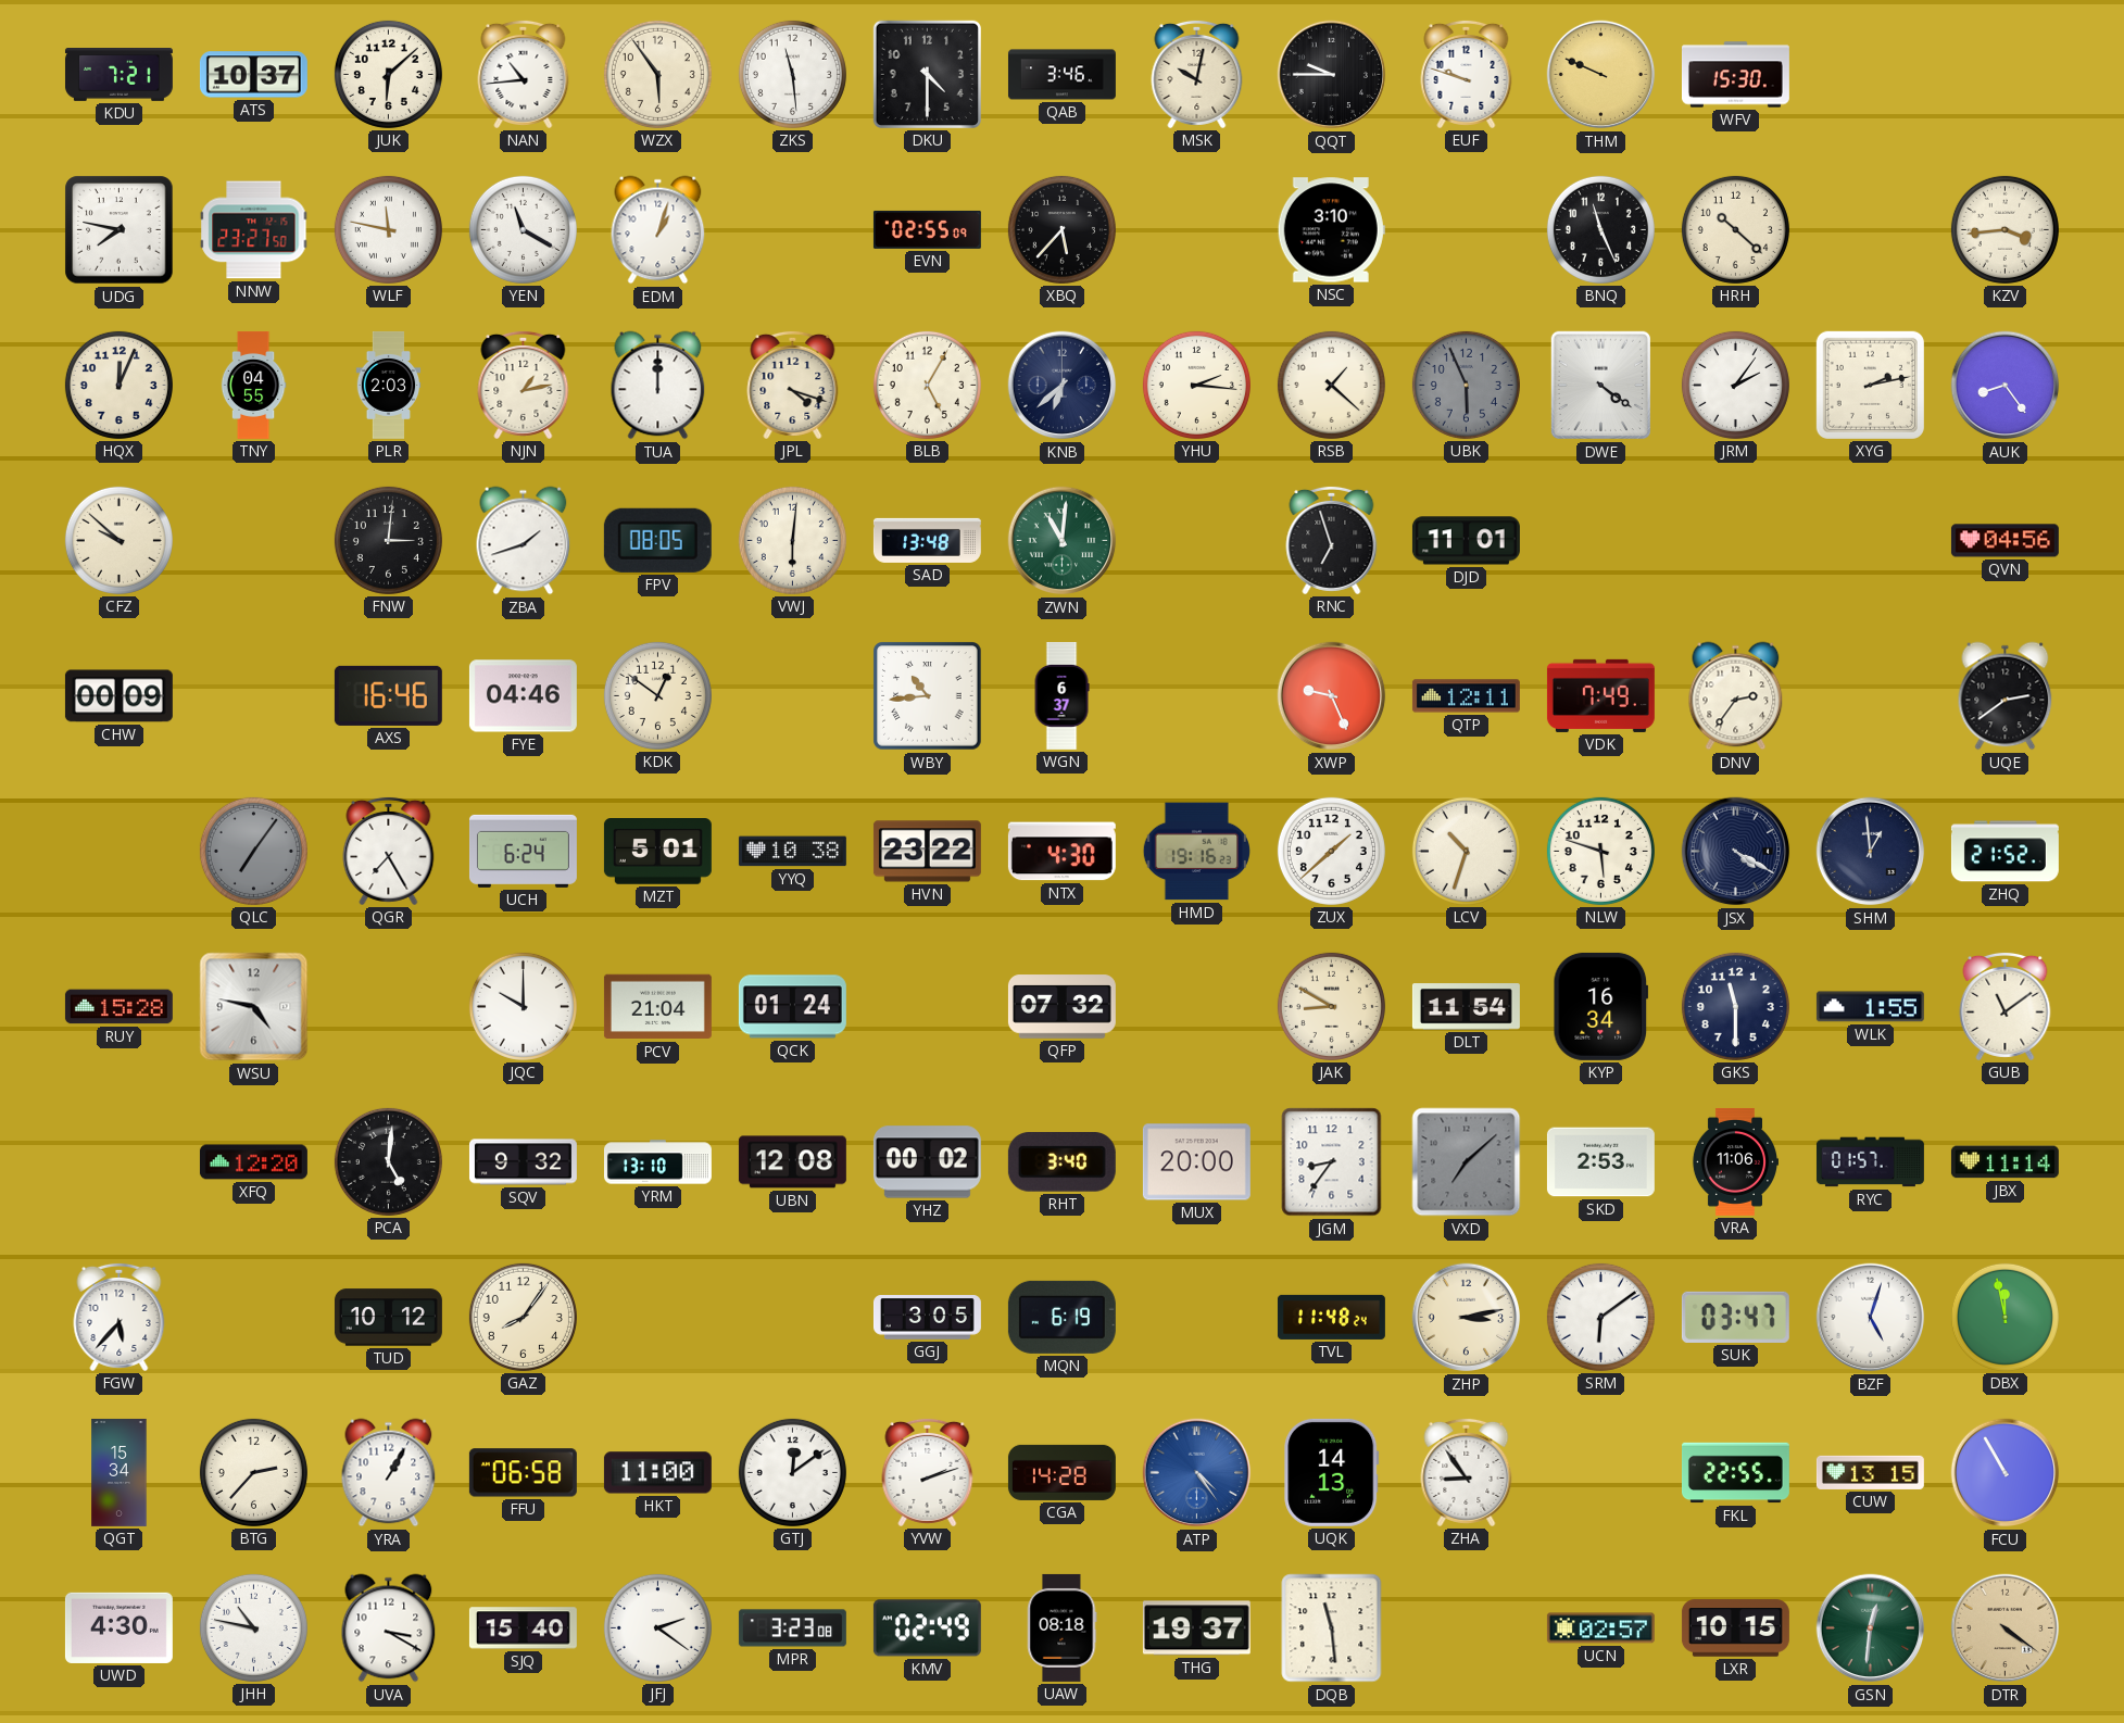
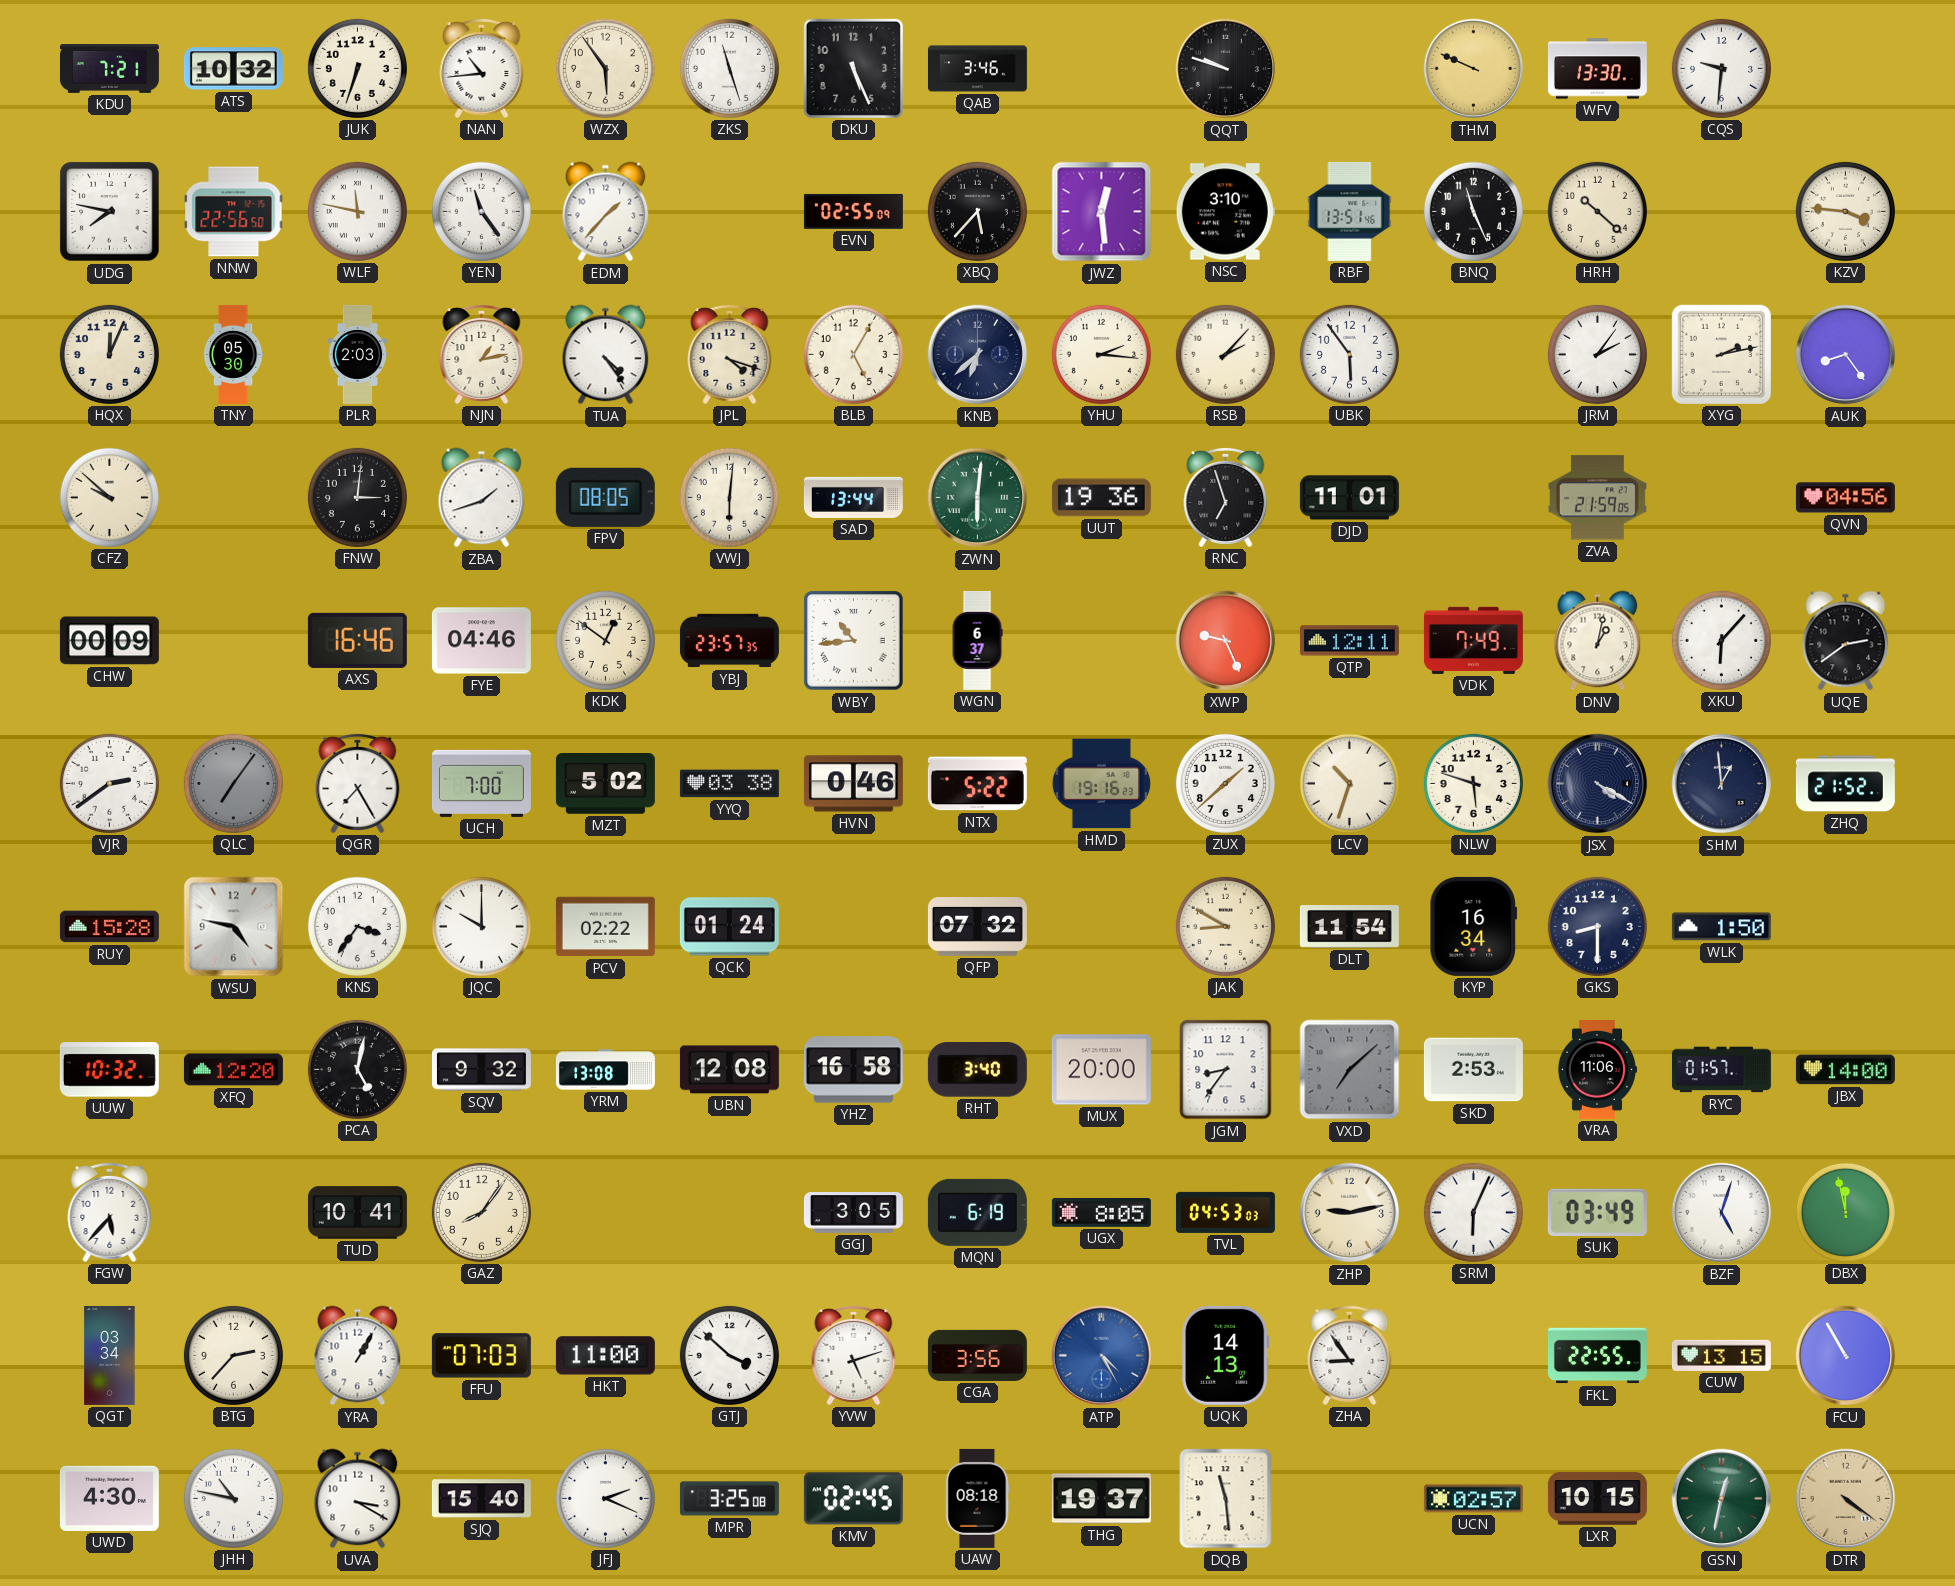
ATS: 10:37 -> 10:32
JUK: 6:08 -> 6:33
ZKS: 11:29 -> 11:27
DKU: 4:30 -> 5:26
MSK: 10:02 -> none
QQT: 9:45 -> 9:48
EUF: 9:48 -> none
WFV: 15:30 -> 13:30
CQS: none -> 9:31
NNW: 23:27 -> 22:56
YEN: 11:20 -> 11:24
EDM: 1:03 -> 1:37
JWZ: none -> 12:29
RBF: none -> 13:51
KZV: 3:44 -> 3:46
TNY: 04:55 -> 05:30
TUA: 12:00 -> 4:24
RSB: 1:22 -> 2:07
UBK: 5:56 -> 5:54
UBK dial: grey -> white
DWE: 4:21 -> none
SAD: 13:48 -> 13:44
ZWN: 11:01 -> 6:01
UUT: none -> 19:36
ZVA: none -> 21:59
YBJ: none -> 23:57
DNV: 2:36 -> 1:02
XKU: none -> 6:07
VJR: none -> 2:39
UCH: 6:24 -> 7:00
MZT: 5:01 -> 5:02
YYQ: 10:38 -> 03:38
HVN: 23:22 -> 0:46
NTX: 4:30 -> 5:22
KNS: none -> 3:36
PCV: 21:04 -> 02:22
GKS: 11:30 -> 8:30
WLK: 1:55 -> 1:50
GUB: 11:09 -> none
UUW: none -> 10:32
PCA: 5:01 -> 5:02
YRM: 13:10 -> 13:08
YHZ: 00:02 -> 16:58
JBX: 11:14 -> 14:00
TUD: 10:12 -> 10:41
UGX: none -> 8:05
TVL: 11:48 -> 04:53
ZHP: 3:13 -> 9:13
SRM: 6:09 -> 6:04
SUK: 03:47 -> 03:49
QGT: 15:34 -> 03:34
FFU: 06:58 -> 07:03
GTJ: 12:09 -> 3:52
YVW: 2:12 -> 5:12
CGA: 14:28 -> 3:56
ATP: 4:24 -> 4:25
JFJ: 2:21 -> 2:19
MPR: 3:23 -> 3:25
KMV: 02:49 -> 02:45
GSN: 12:31 -> 12:32
